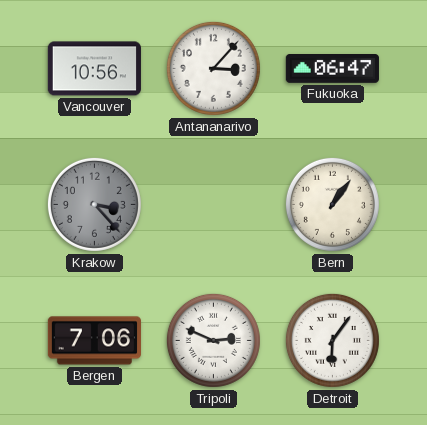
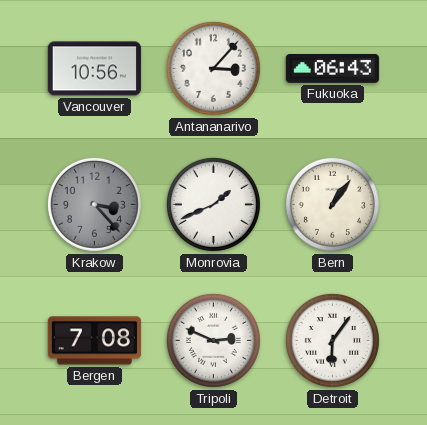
Fukuoka: 06:47 -> 06:43
Monrovia: none -> 1:41
Bergen: 7:06 -> 7:08
